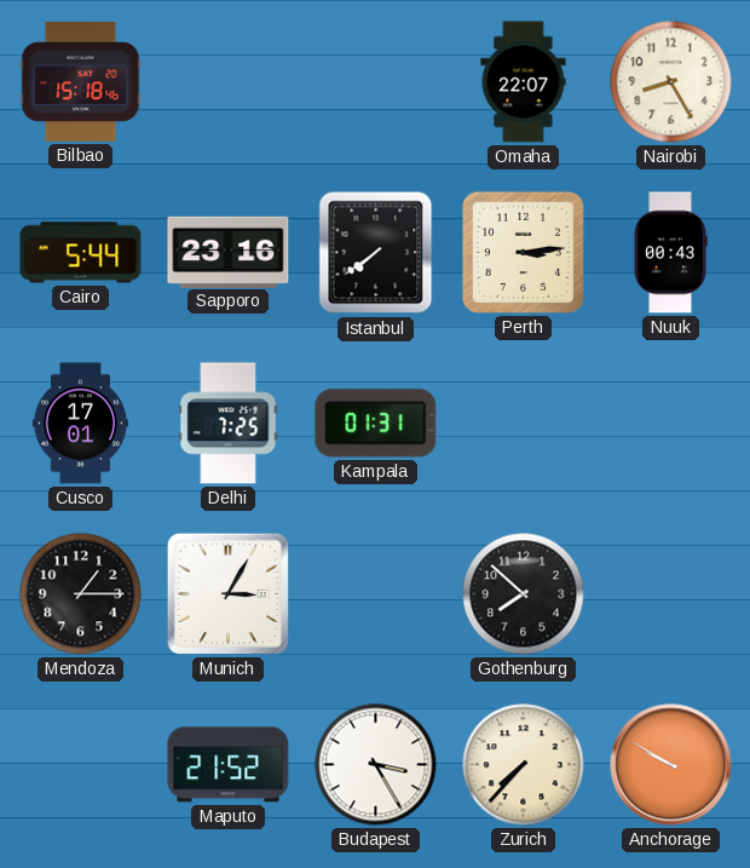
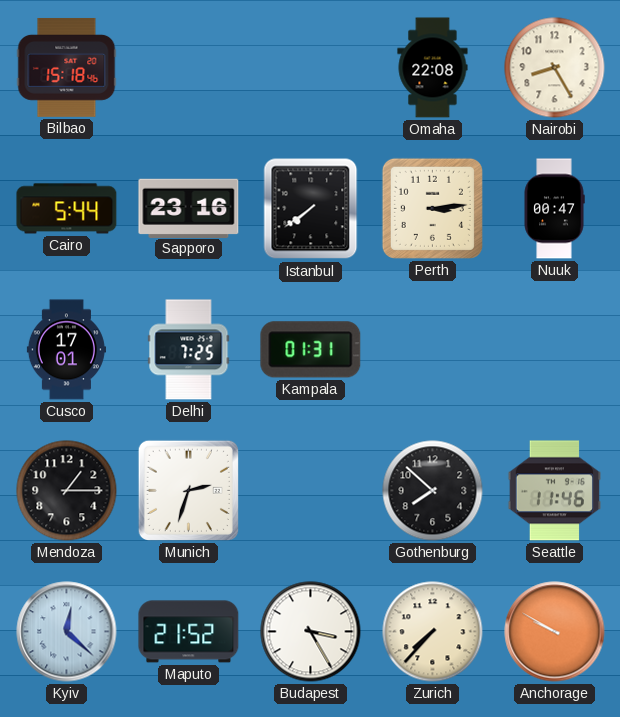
Omaha: 22:07 -> 22:08
Nuuk: 00:43 -> 00:47
Munich: 3:05 -> 2:33
Seattle: none -> 11:46
Kyiv: none -> 12:22
